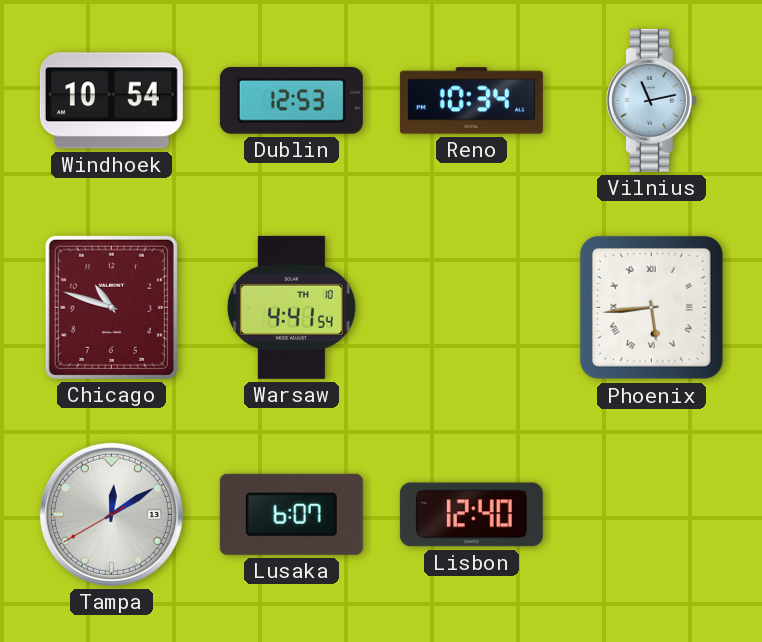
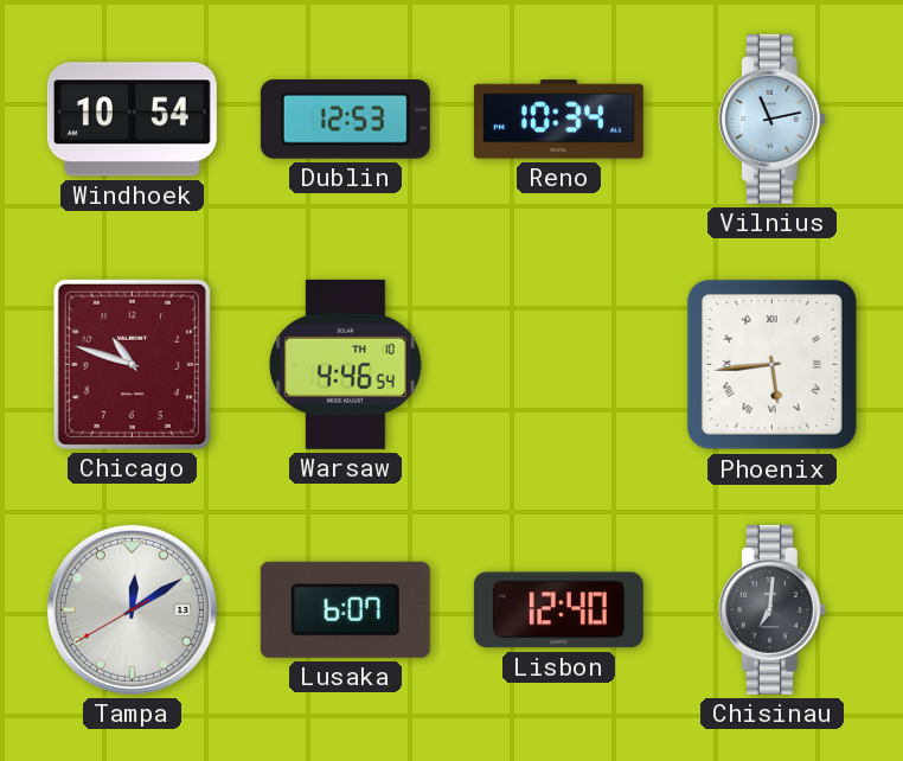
Warsaw: 4:41 -> 4:46
Chisinau: none -> 7:01
